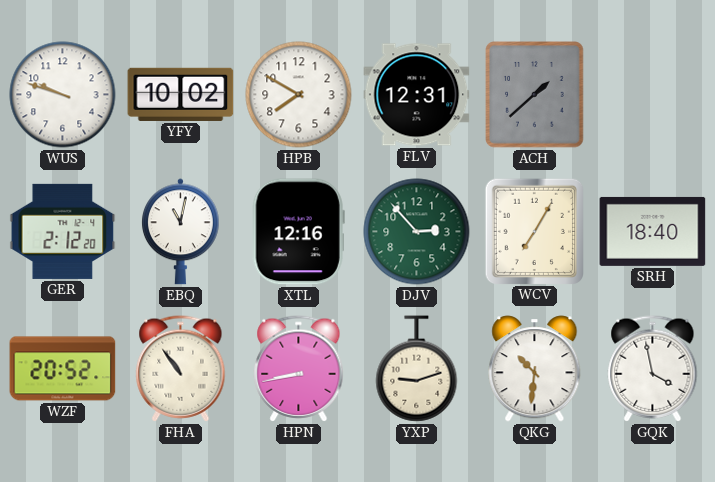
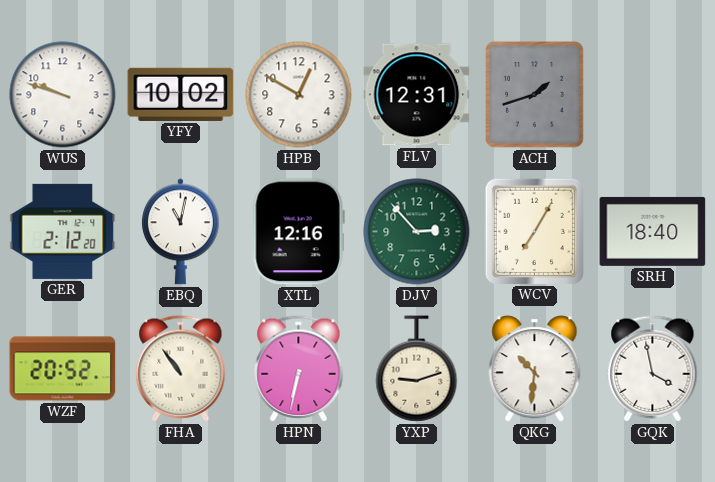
HPB: 7:50 -> 12:50
ACH: 1:38 -> 1:42
HPN: 8:43 -> 6:32
